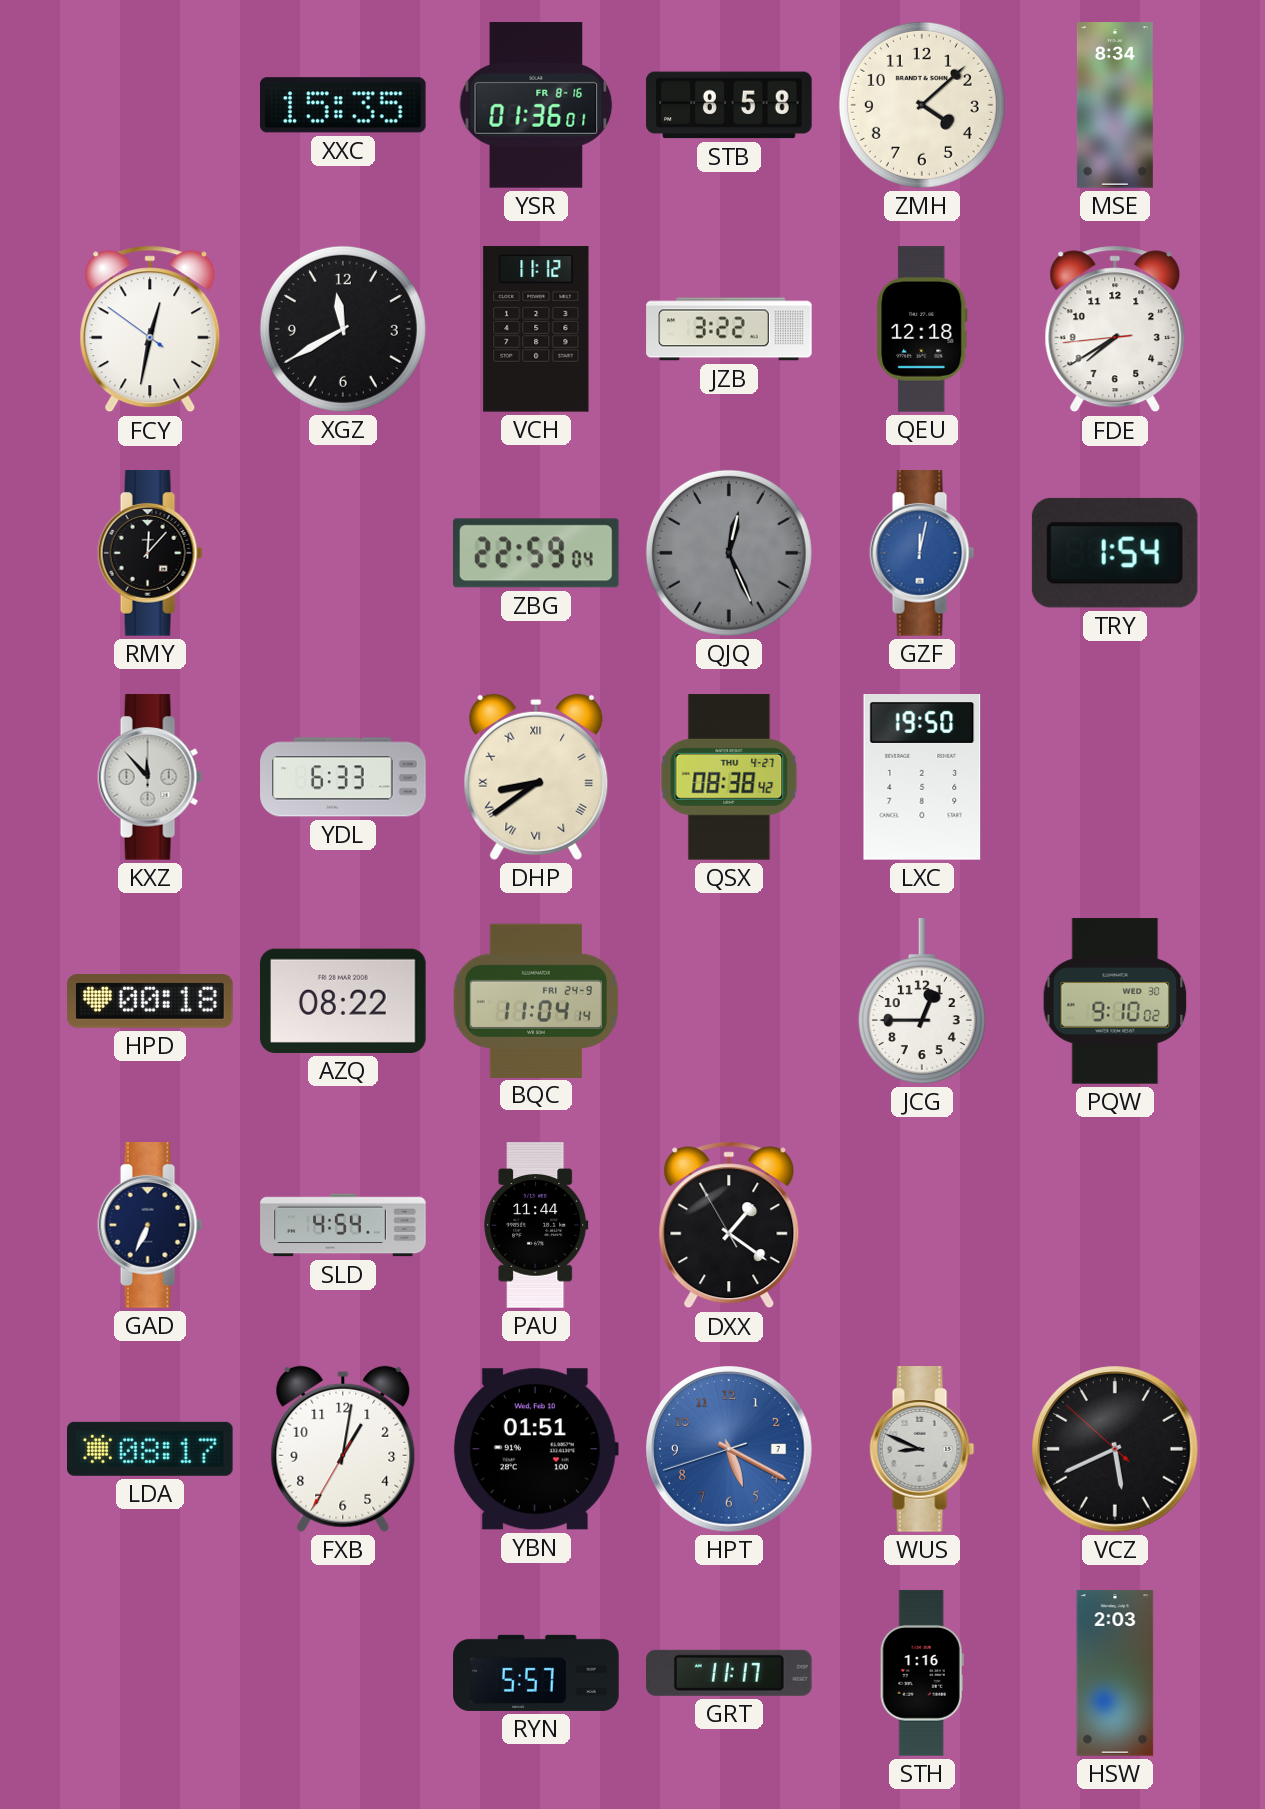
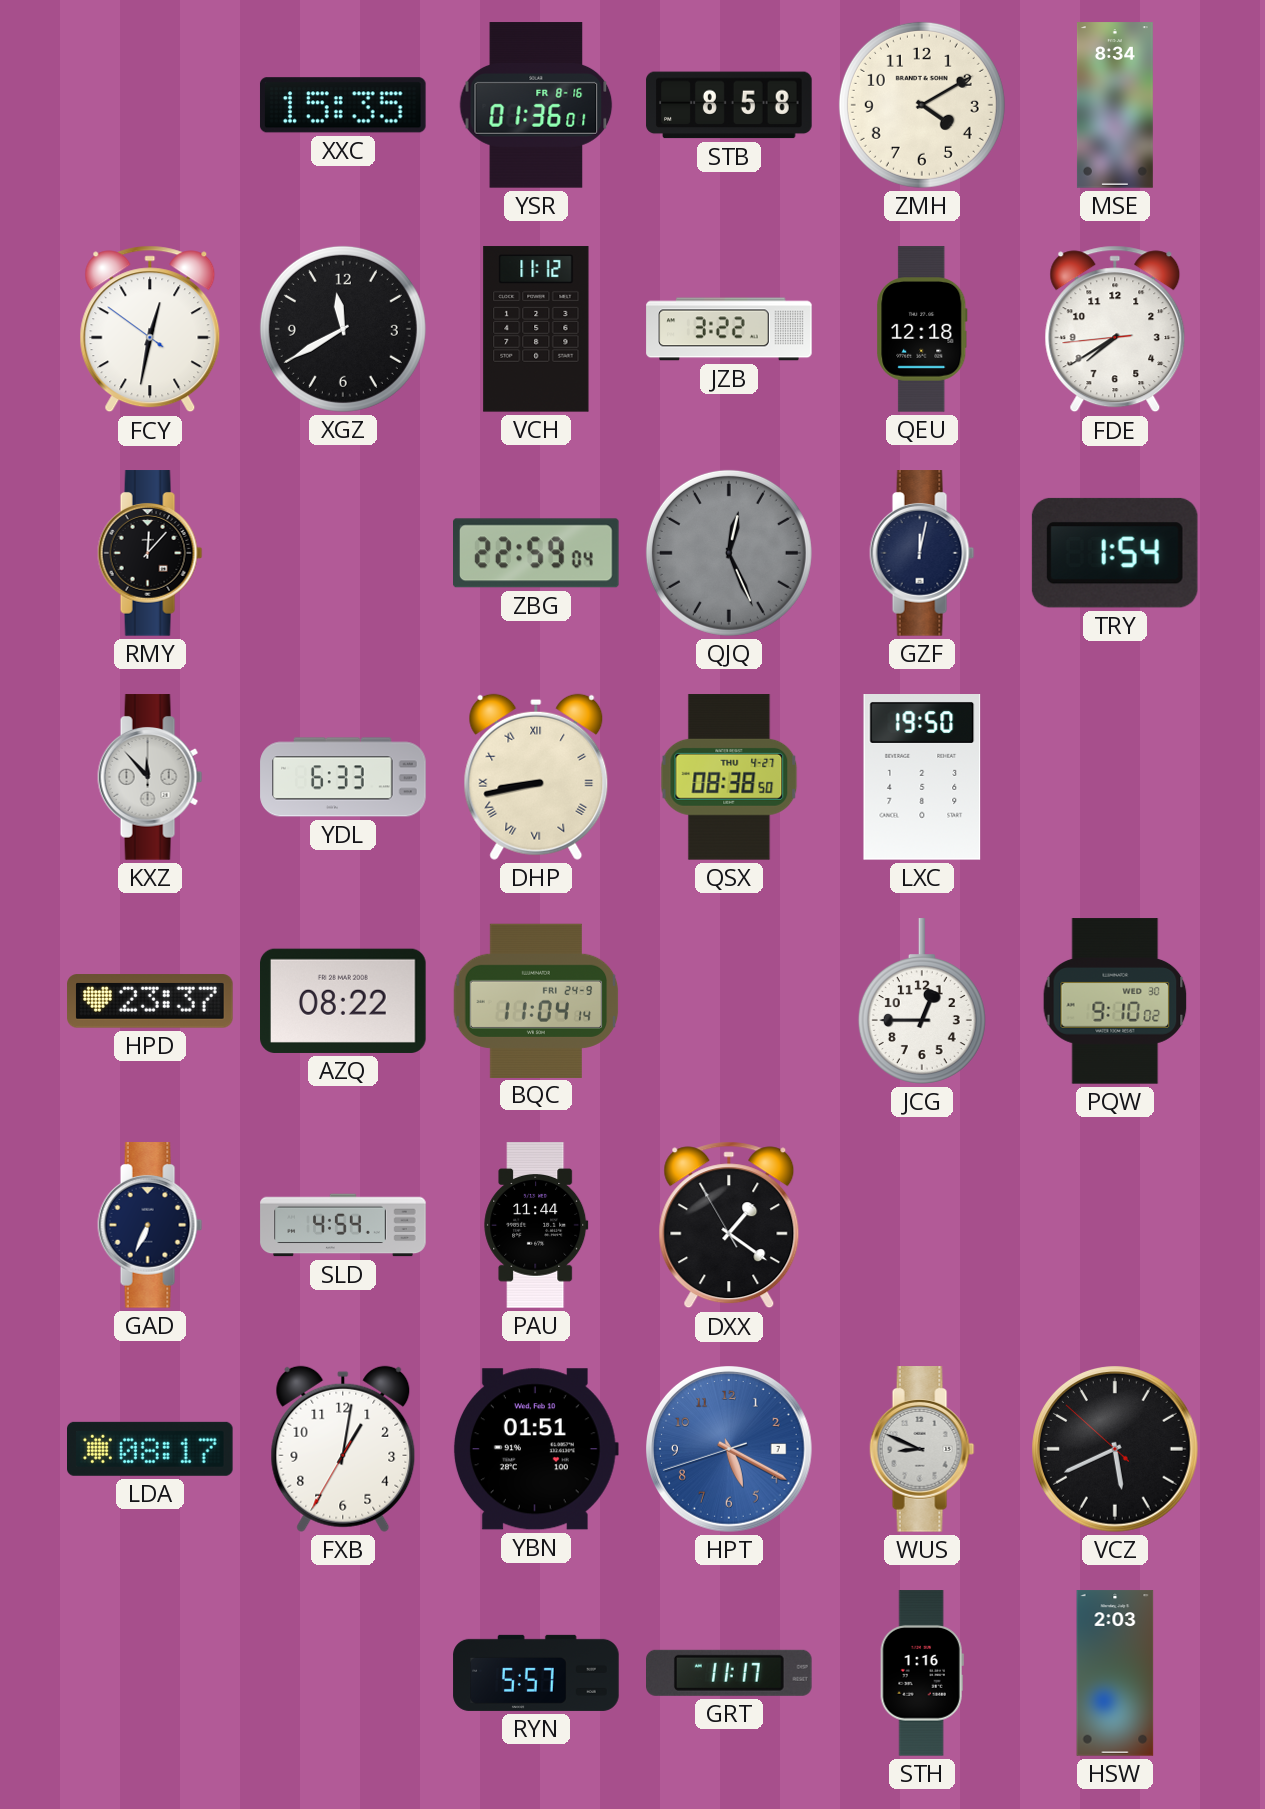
ZMH: 4:08 -> 4:10
GZF dial: blue -> navy
DHP: 8:39 -> 8:43
QSX: 08:38:42 -> 08:38:50
HPD: 00:18 -> 23:37
